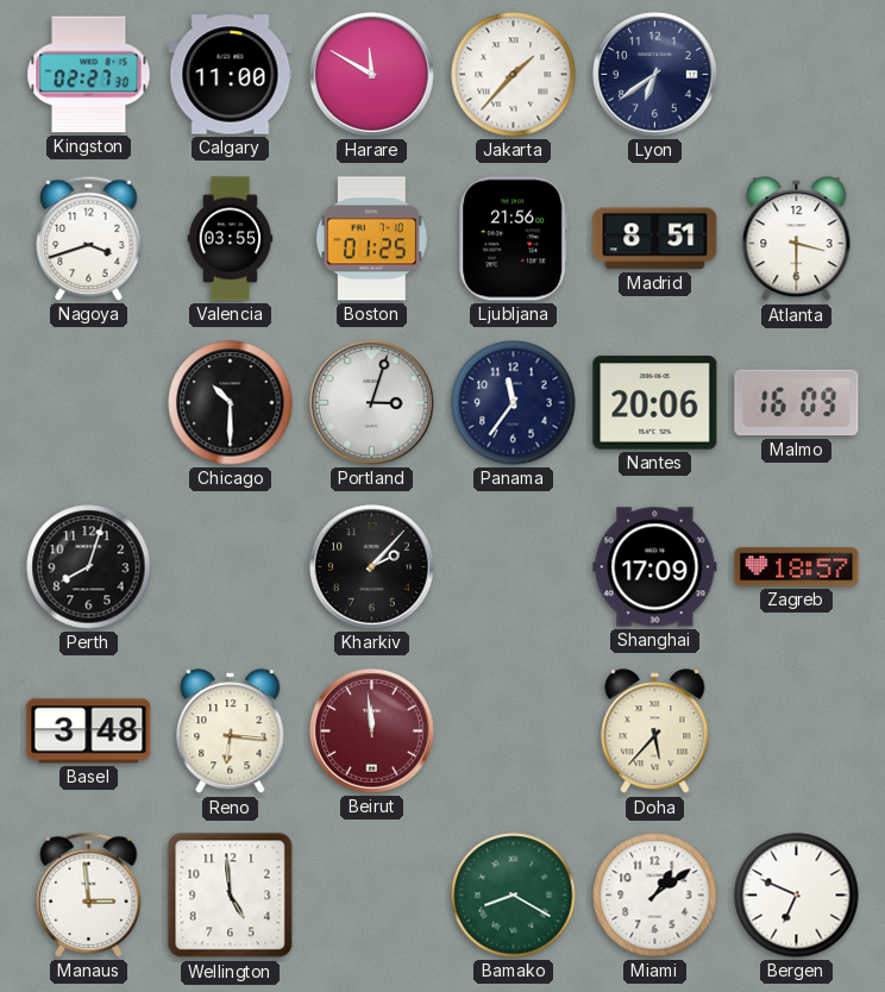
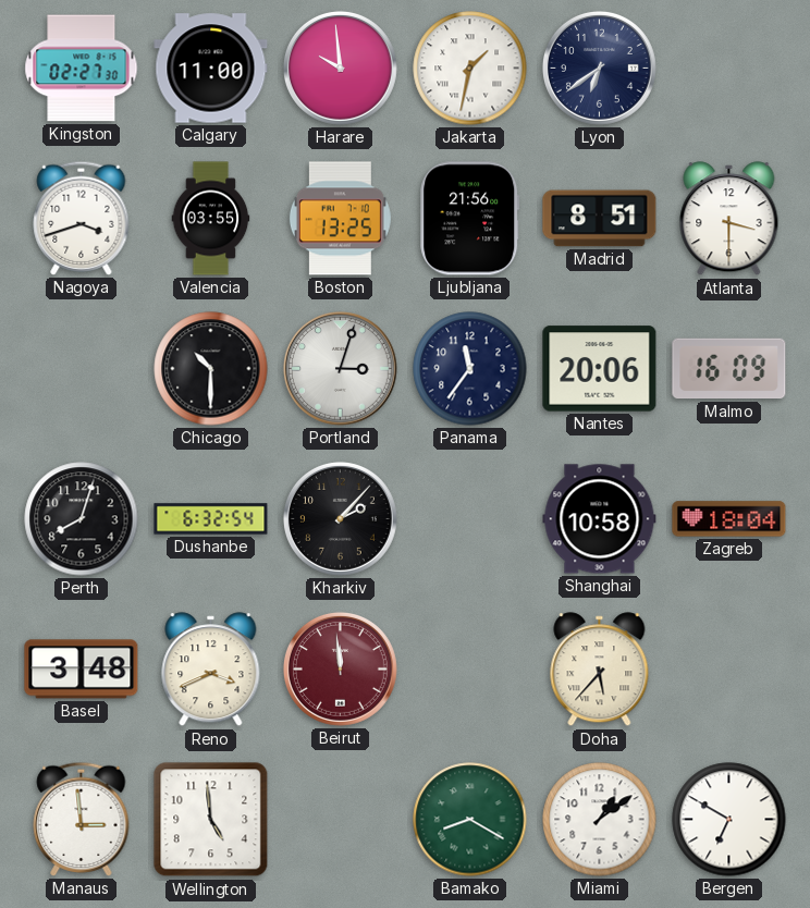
Harare: 11:50 -> 9:59
Jakarta: 1:37 -> 1:32
Boston: 01:25 -> 13:25
Dushanbe: none -> 6:32
Shanghai: 17:09 -> 10:58
Zagreb: 18:57 -> 18:04
Reno: 6:16 -> 3:41
Bergen: 6:49 -> 6:50
